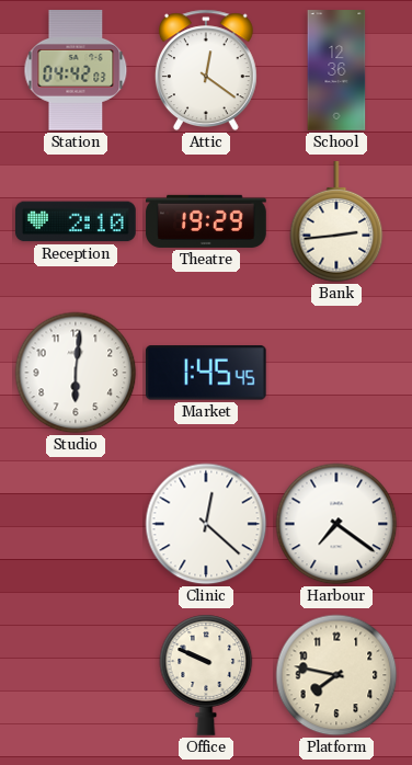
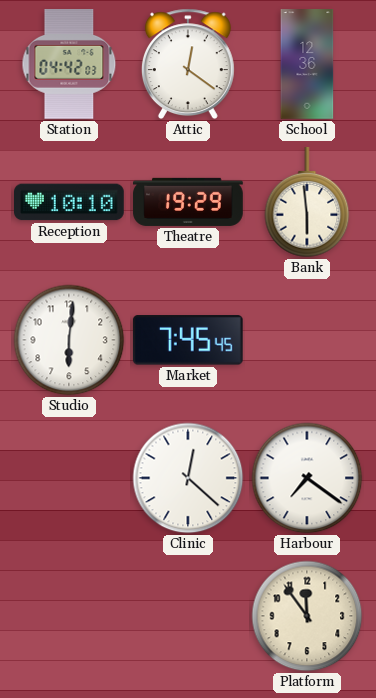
Reception: 2:10 -> 10:10
Bank: 2:44 -> 5:59
Market: 1:45 -> 7:45
Office: 9:49 -> none
Platform: 7:47 -> 11:54
